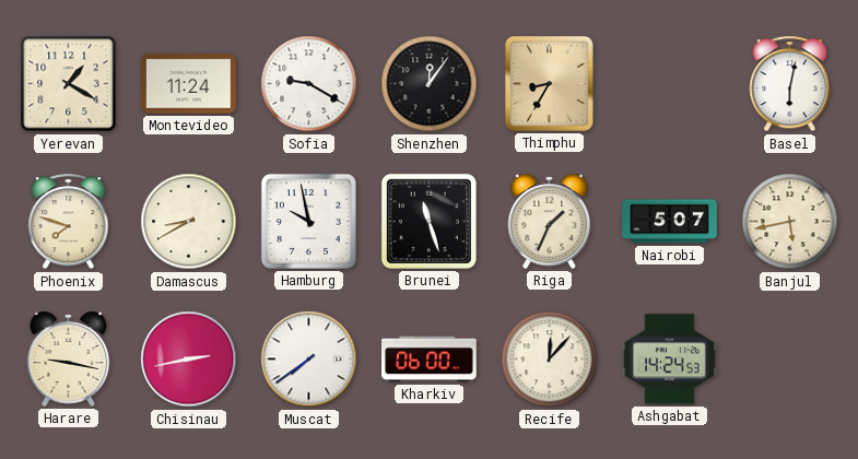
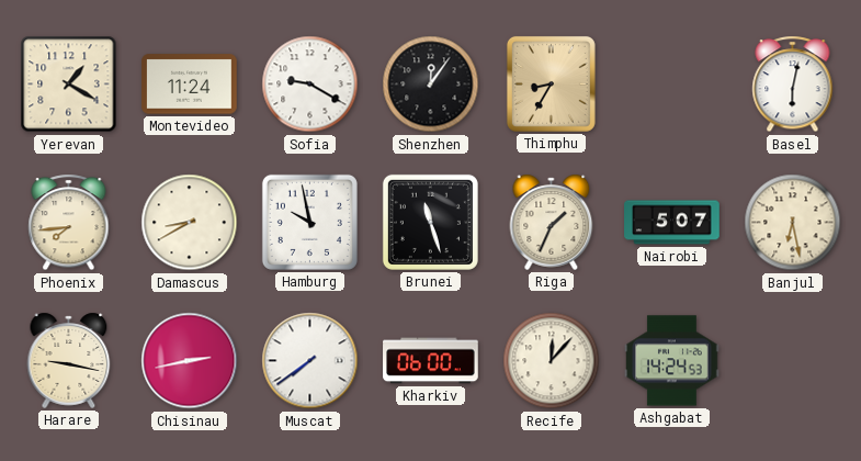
Phoenix: 7:48 -> 7:44
Banjul: 5:43 -> 6:28
